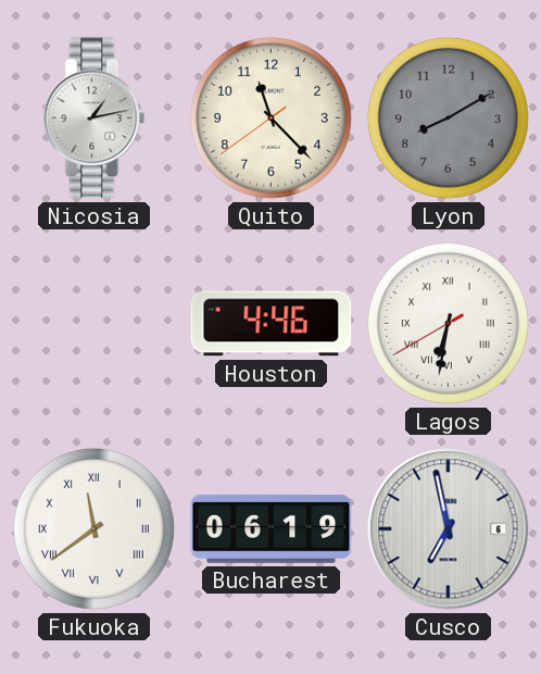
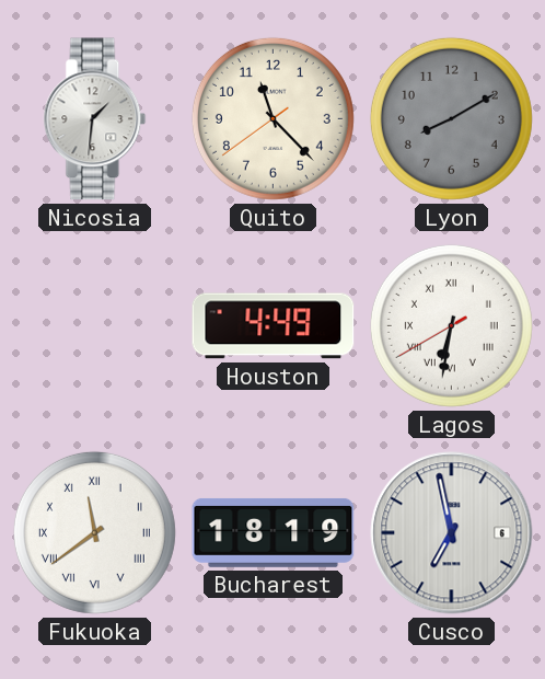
Nicosia: 1:13 -> 1:31
Houston: 4:46 -> 4:49
Bucharest: 06:19 -> 18:19
